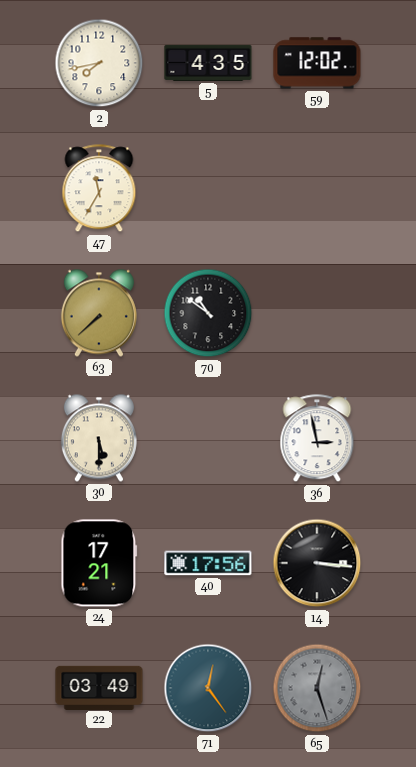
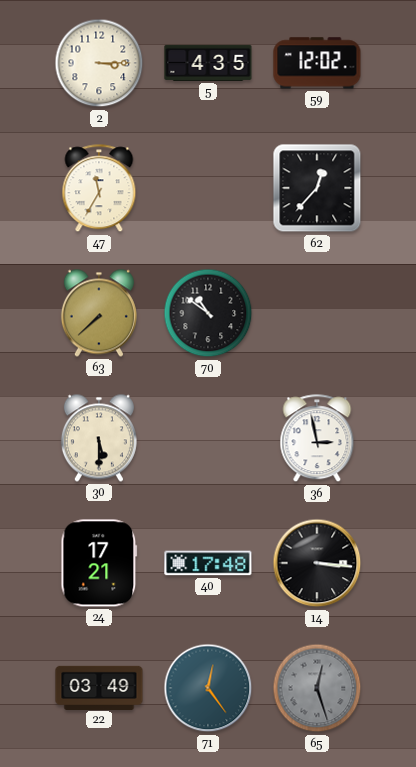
2: 7:43 -> 3:15
62: none -> 12:37
40: 17:56 -> 17:48
